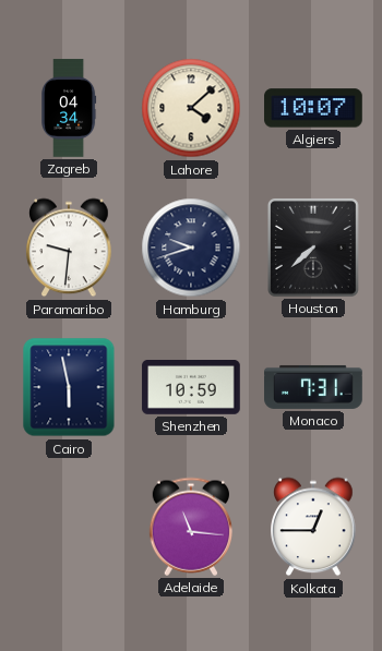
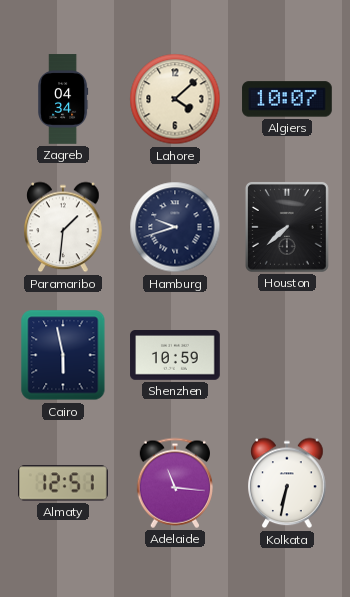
Paramaribo: 9:31 -> 1:31
Monaco: 7:31 -> none
Almaty: none -> 12:51
Kolkata: 12:45 -> 6:32
